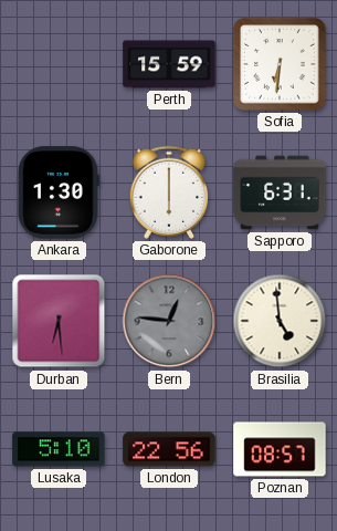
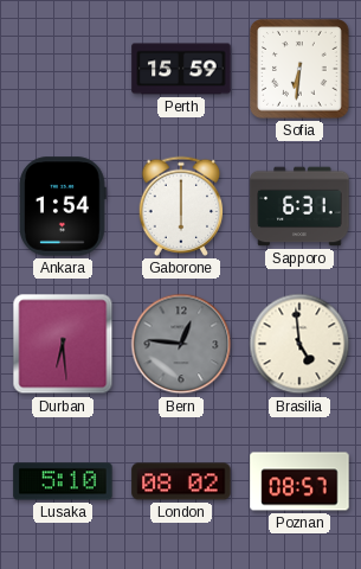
Ankara: 1:30 -> 1:54
London: 22:56 -> 08:02
